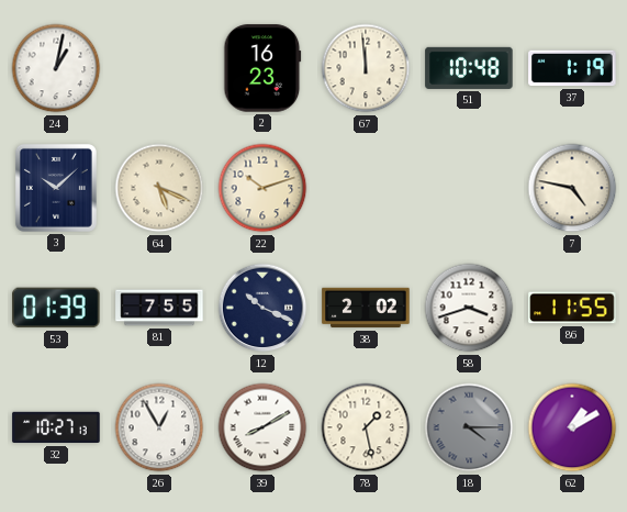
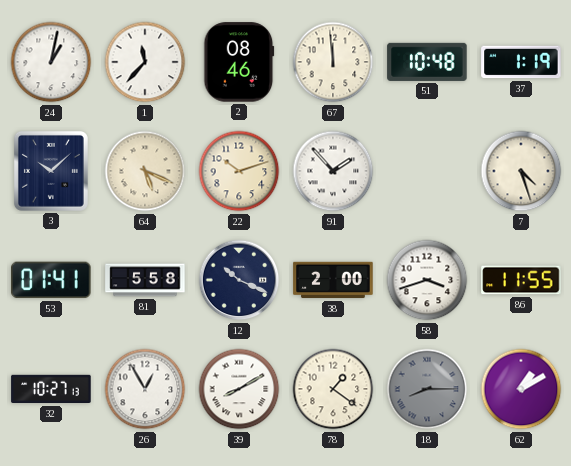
1: none -> 11:37
2: 16:23 -> 08:46
91: none -> 1:53
7: 4:47 -> 4:27
53: 01:39 -> 01:41
81: 7:55 -> 5:58
38: 2:02 -> 2:00
78: 1:28 -> 1:21
18: 4:15 -> 8:15
